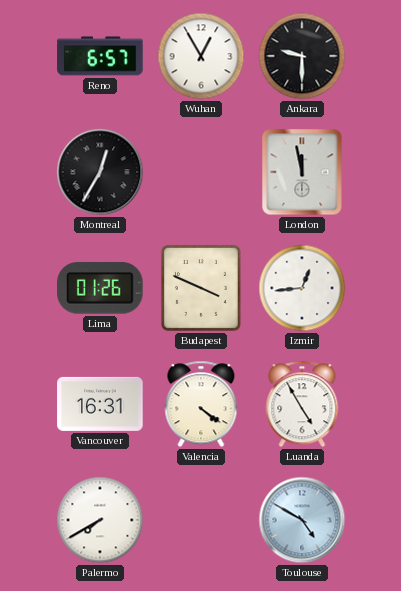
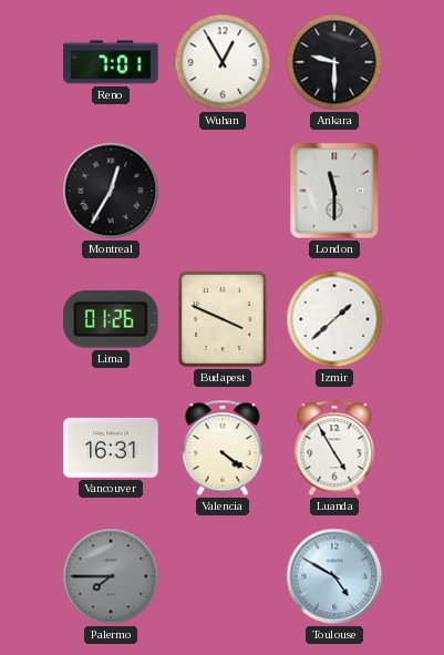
Reno: 6:57 -> 7:01
London: 11:58 -> 11:30
Izmir: 12:44 -> 1:38
Palermo: 7:40 -> 7:45
Palermo dial: white -> grey
